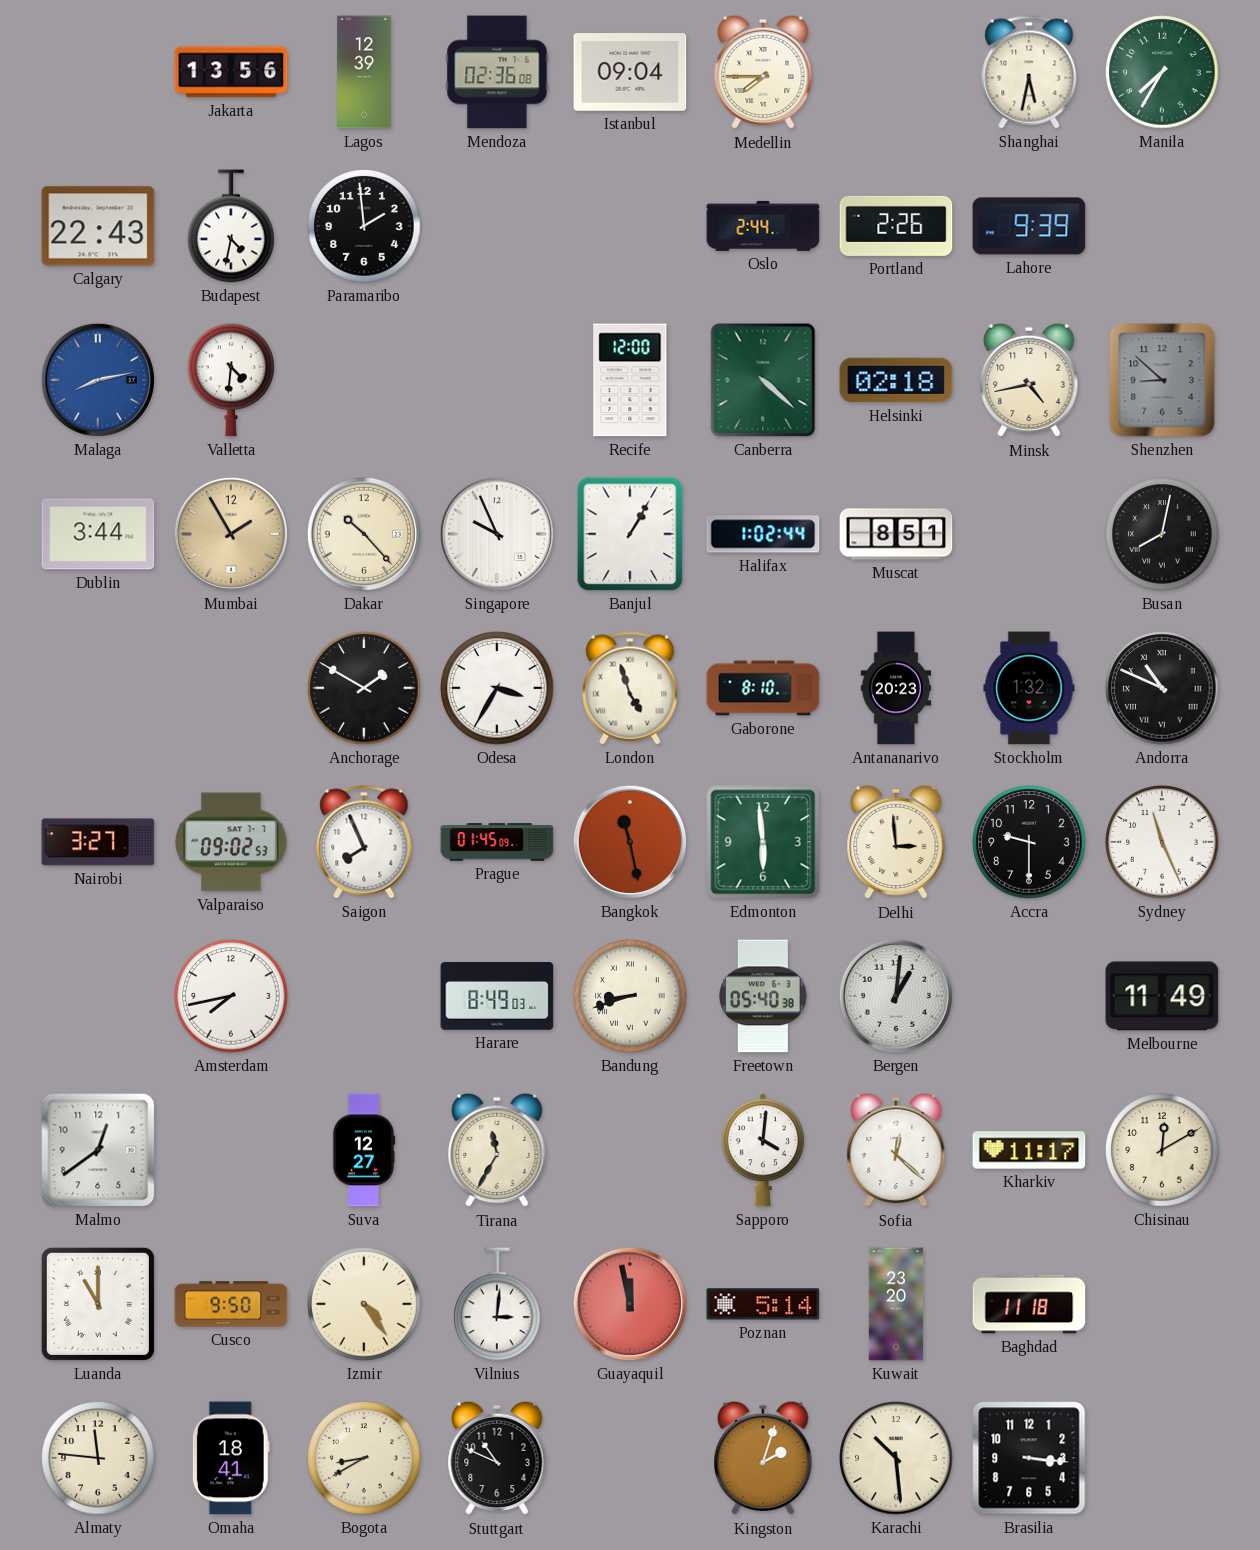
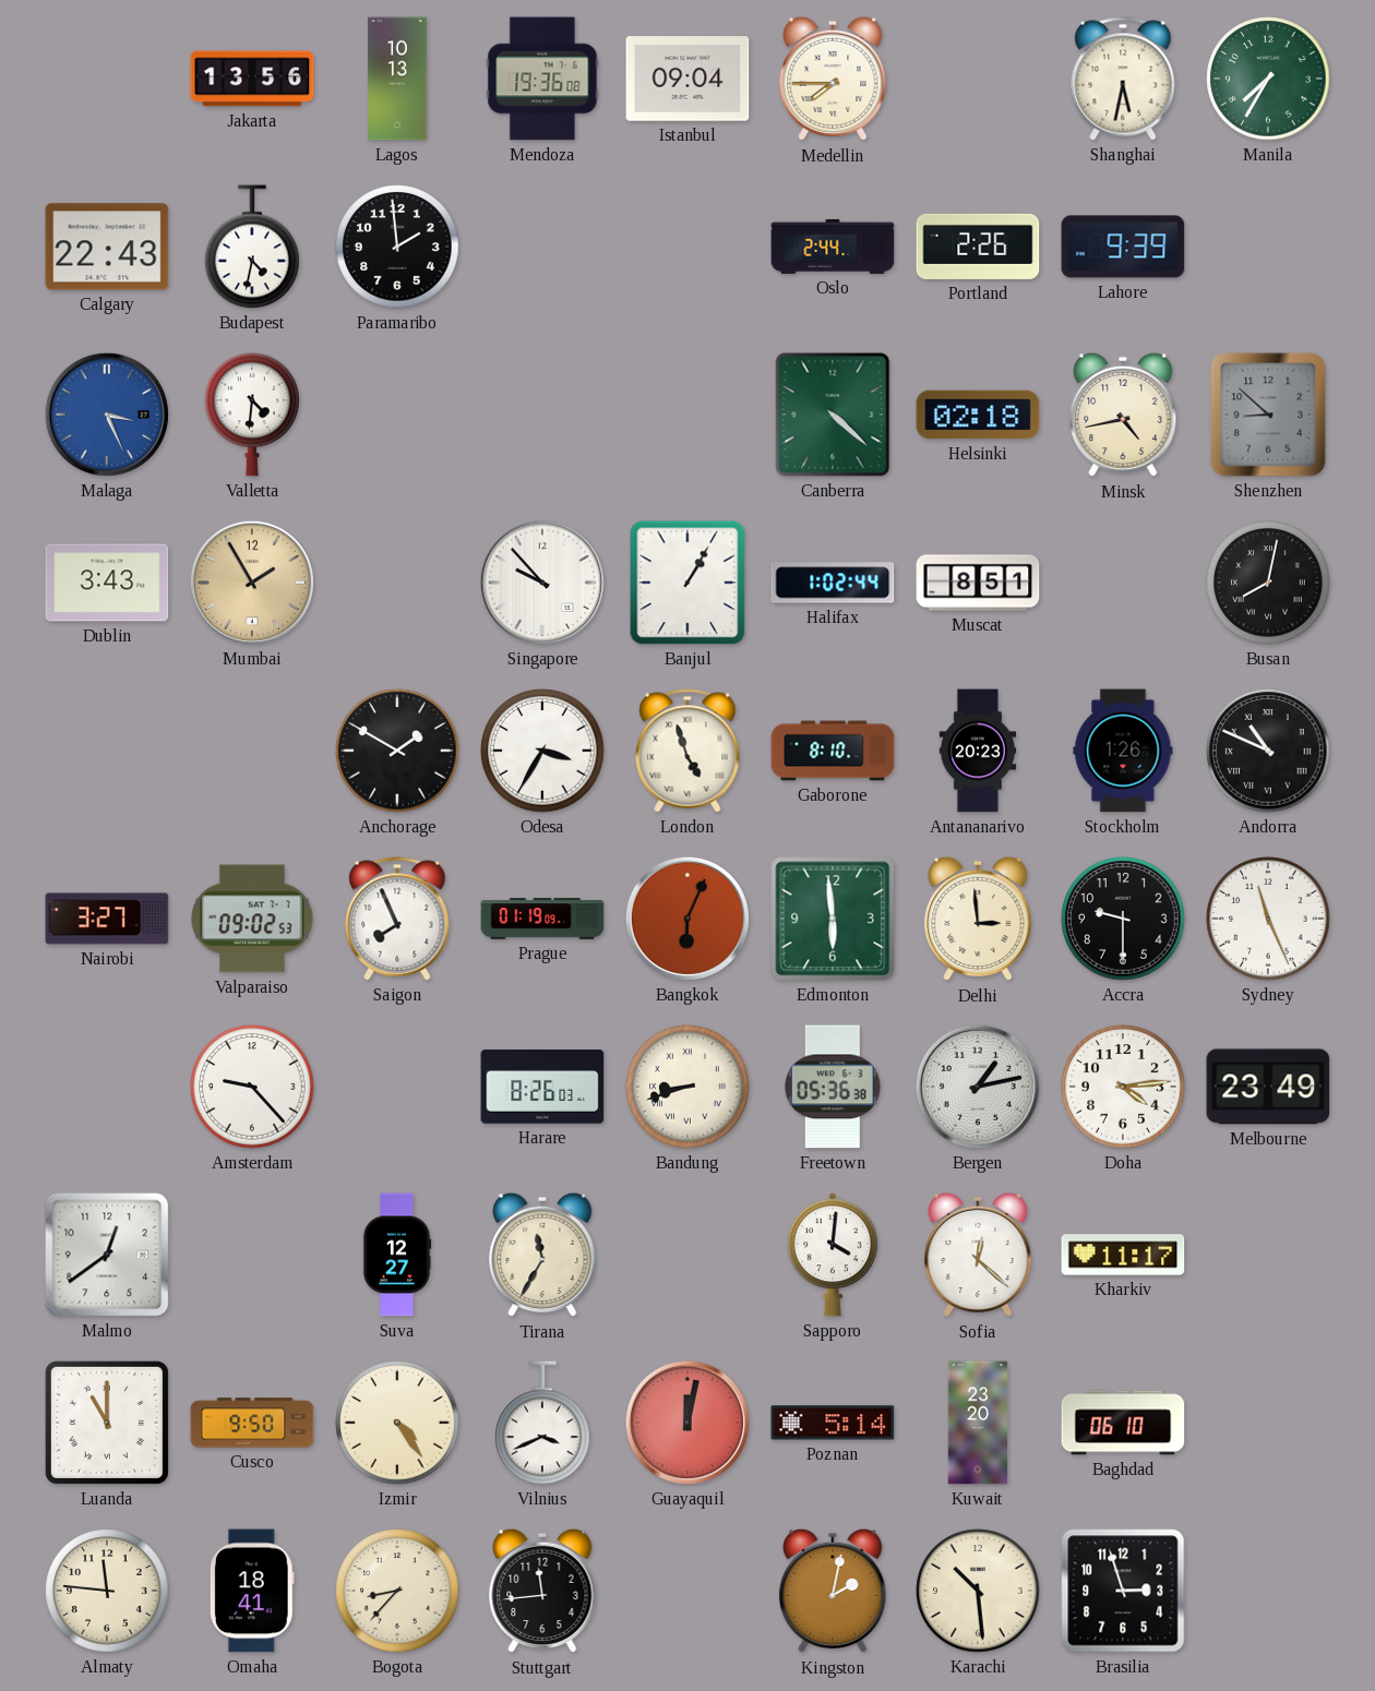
Lagos: 12:39 -> 10:13
Mendoza: 02:36 -> 19:36
Malaga: 8:13 -> 3:26
Recife: 12:00 -> none
Dublin: 3:44 -> 3:43
Dakar: 10:23 -> none
Singapore: 9:56 -> 9:53
Stockholm: 1:32 -> 1:26
Prague: 01:45 -> 01:19
Bangkok: 11:28 -> 6:04
Amsterdam: 7:43 -> 9:23
Harare: 8:49 -> 8:26
Freetown: 05:40 -> 05:36
Bergen: 1:01 -> 1:13
Doha: none -> 4:14
Melbourne: 11:49 -> 23:49
Chisinau: 12:10 -> none
Vilnius: 3:01 -> 3:41
Guayaquil: 11:58 -> 12:02
Baghdad: 11:18 -> 06:10
Bogota: 8:40 -> 8:37
Stuttgart: 10:49 -> 11:44
Kingston: 2:03 -> 2:02
Brasilia: 3:16 -> 2:57
